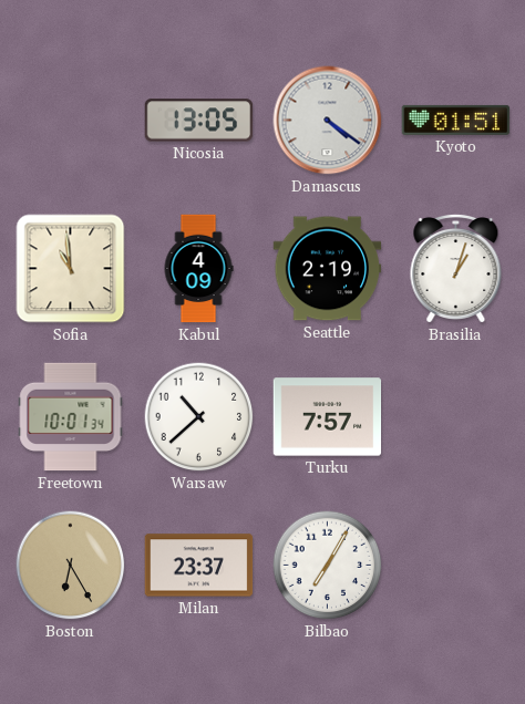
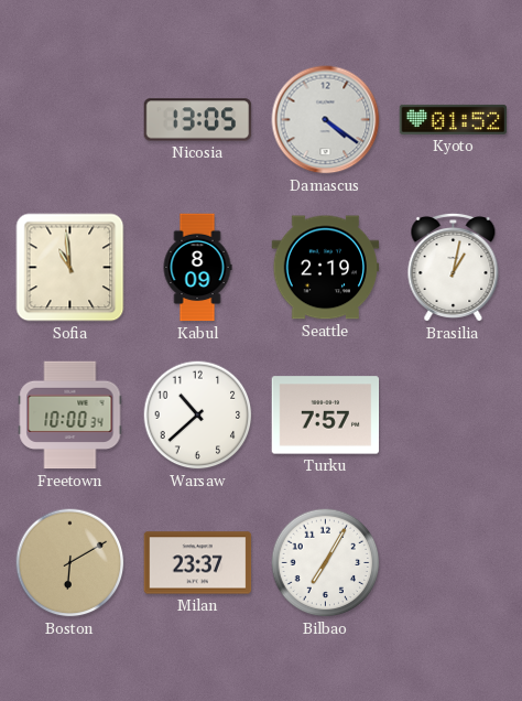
Kyoto: 01:51 -> 01:52
Kabul: 4:09 -> 8:09
Brasilia: 1:03 -> 1:02
Freetown: 10:01 -> 10:00
Boston: 6:25 -> 6:10
